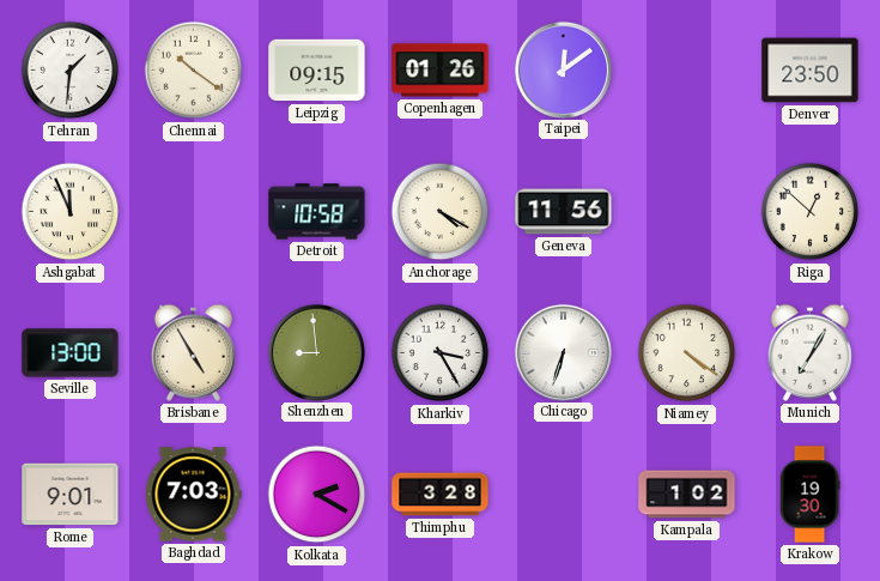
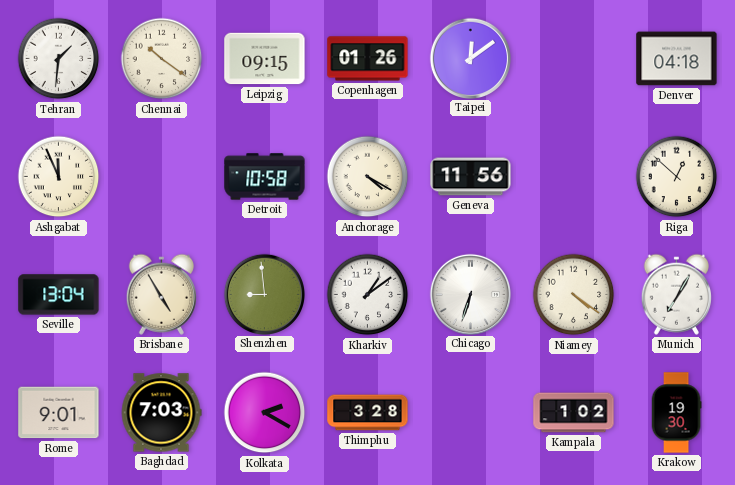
Denver: 23:50 -> 04:18
Seville: 13:00 -> 13:04
Kharkiv: 3:25 -> 1:09
